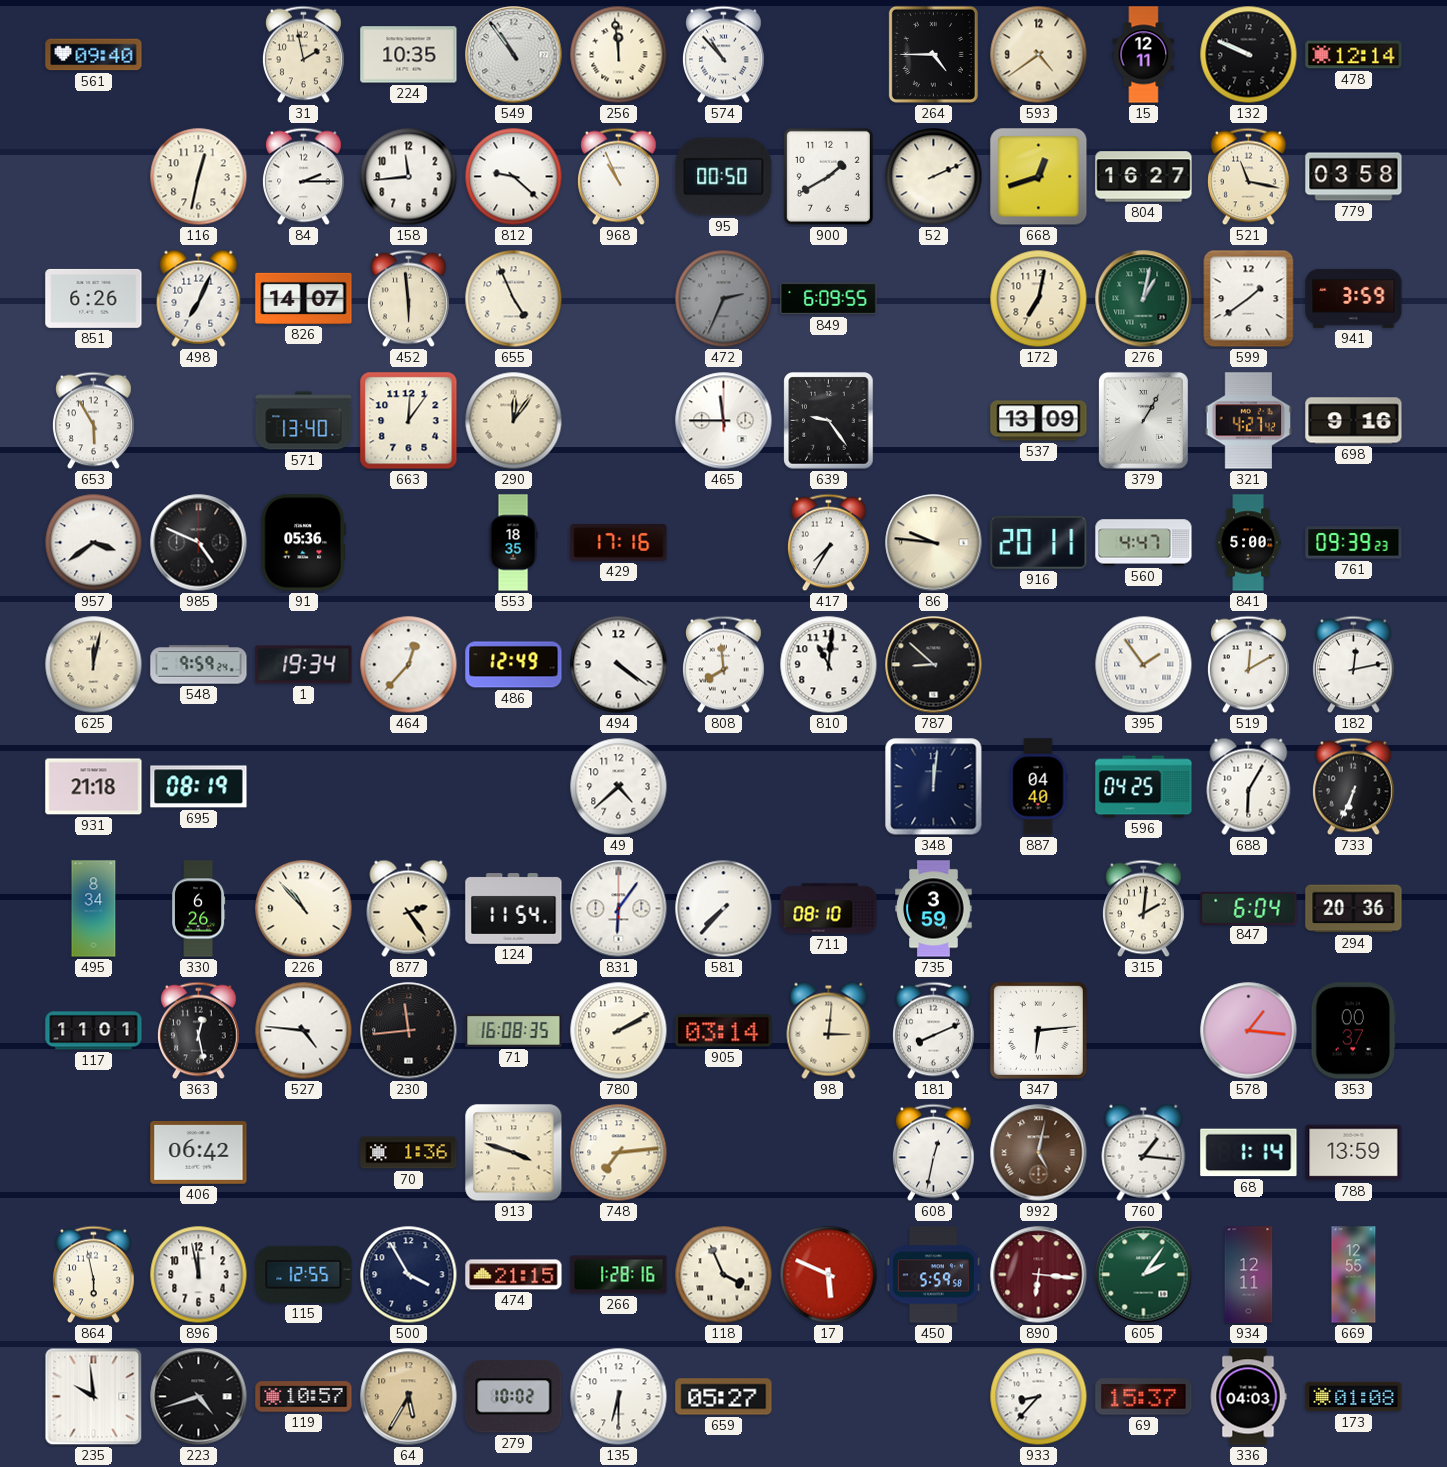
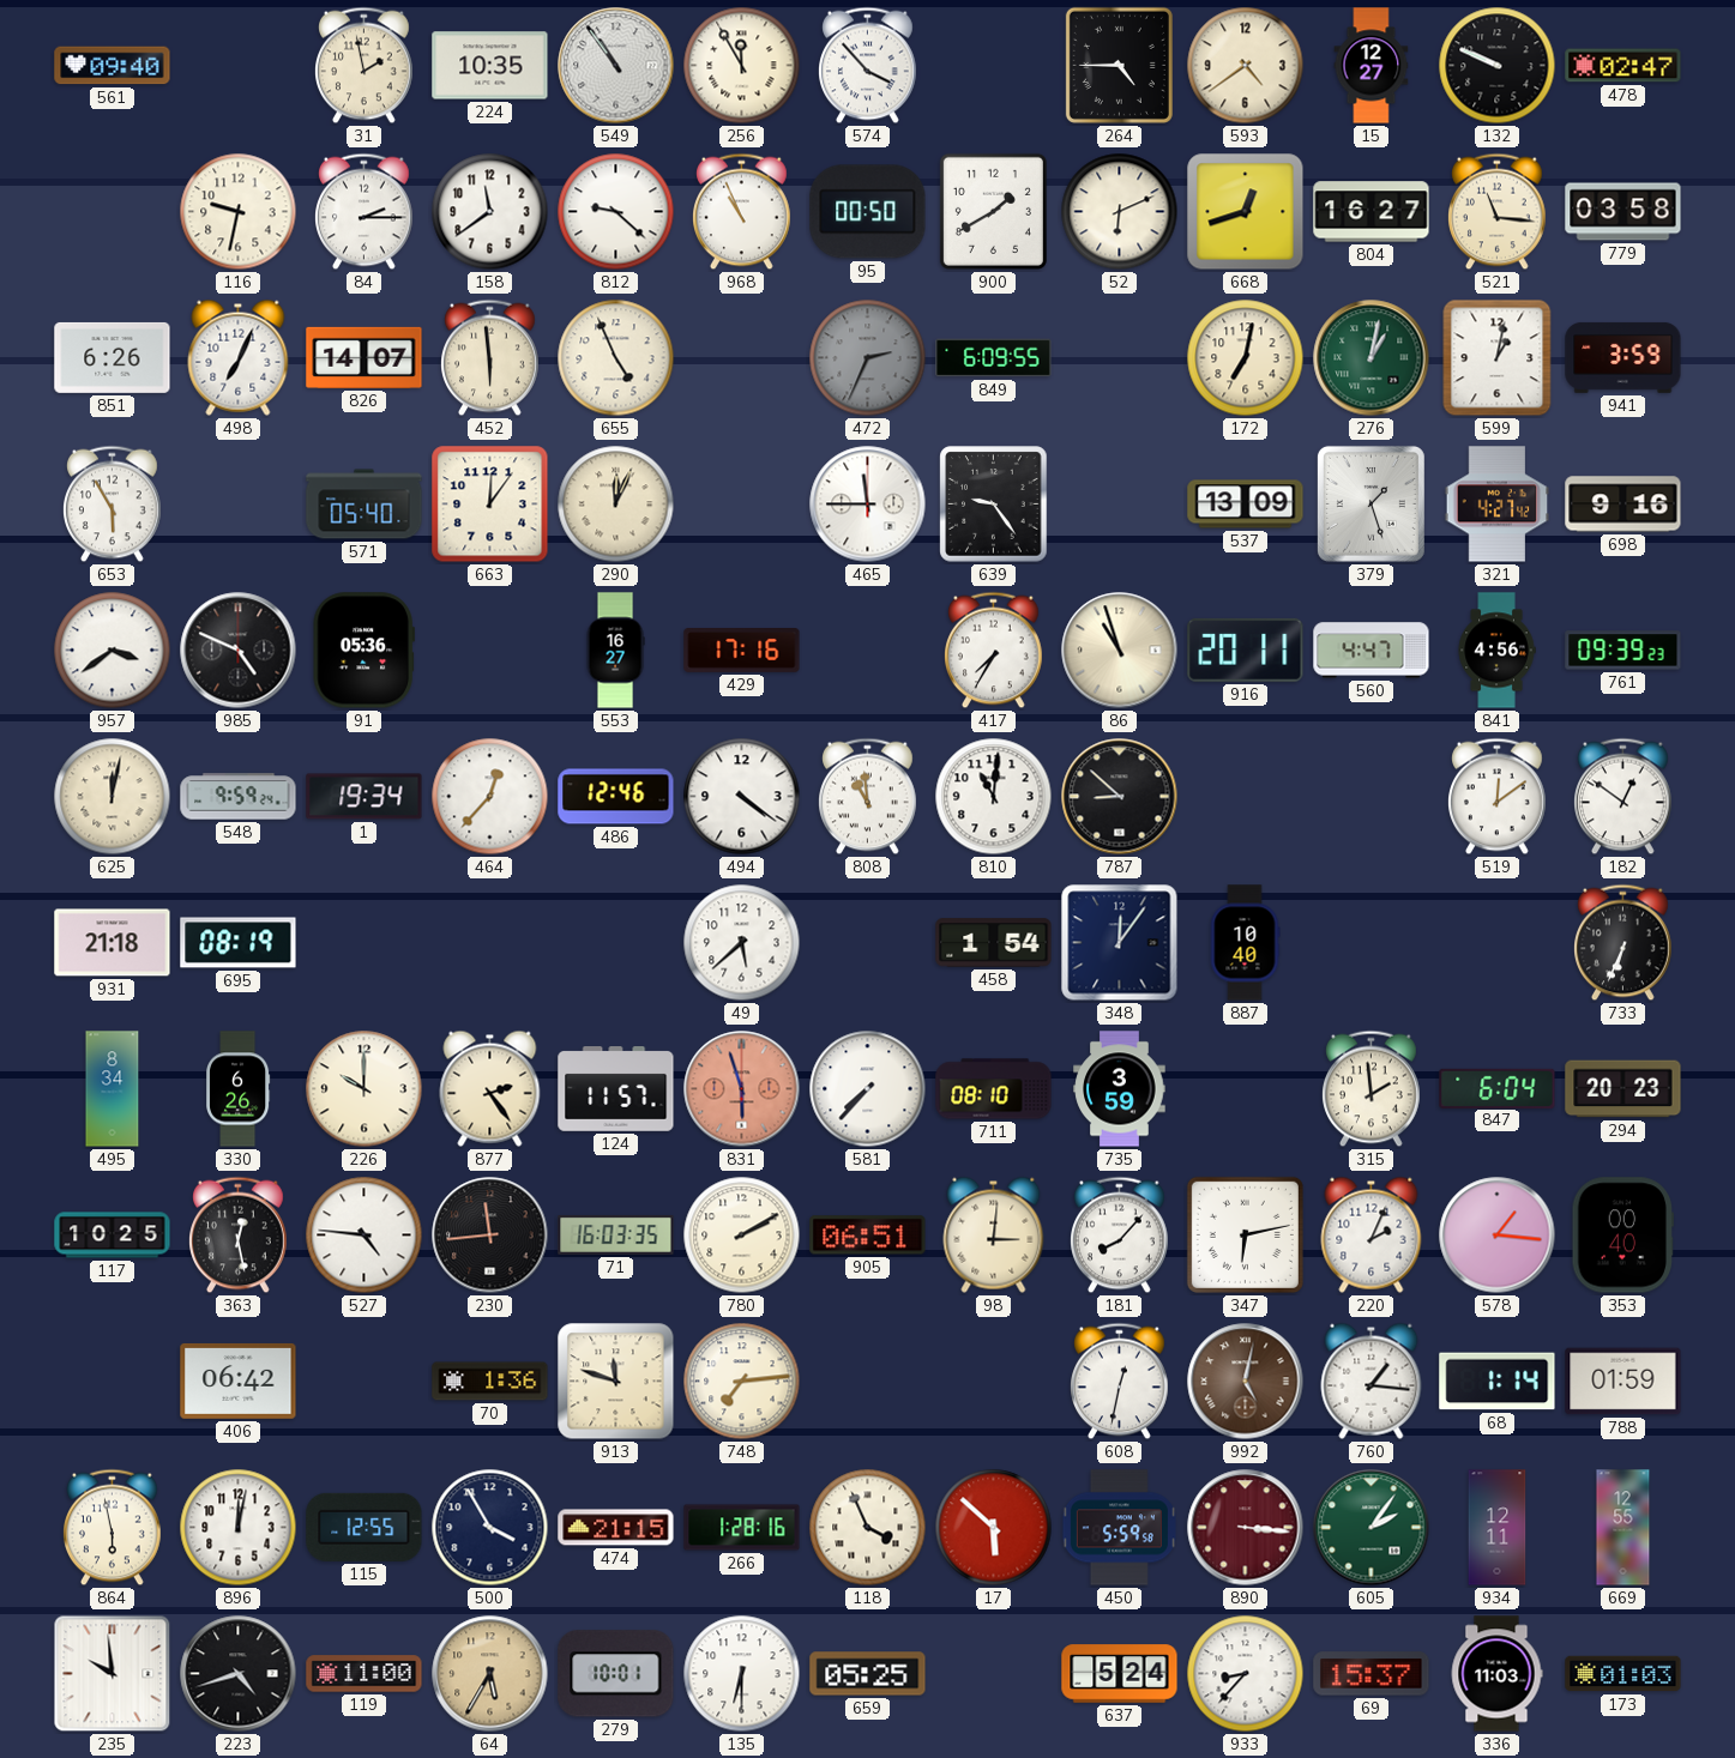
256: 11:59 -> 11:55
574: 10:53 -> 3:53
15: 12:11 -> 12:27
478: 12:14 -> 02:47
116: 12:32 -> 9:32
158: 11:44 -> 11:39
52: 2:11 -> 6:11
521: 11:17 -> 11:16
599: 1:39 -> 1:02
571: 13:40 -> 05:40
290: 12:06 -> 12:04
379: 1:05 -> 1:27
553: 18:35 -> 16:27
86: 9:46 -> 10:57
841: 5:00 -> 4:56
486: 12:49 -> 12:46
808: 7:59 -> 10:59
395: 1:54 -> none
519: 12:10 -> 12:09
182: 12:13 -> 12:51
49: 4:38 -> 5:38
458: none -> 1:54
348: 12:01 -> 12:06
887: 04:40 -> 10:40
596: 04:25 -> none
688: 6:05 -> none
226: 10:53 -> 10:00
124: 11:54 -> 11:57
831: 6:06 -> 5:57
831 dial: white -> salmon
315: 2:01 -> 1:59
294: 20:36 -> 20:23
117: 11:01 -> 10:25
71: 16:08 -> 16:03
905: 03:14 -> 06:51
181: 8:11 -> 8:07
347: 6:14 -> 6:13
220: none -> 2:04
353: 00:37 -> 00:40
913: 3:48 -> 11:48
788: 13:59 -> 01:59
896: 11:58 -> 12:02
17: 5:49 -> 5:52
890: 6:16 -> 3:16
119: 10:57 -> 11:00
279: 10:02 -> 10:01
659: 05:27 -> 05:25
637: none -> 5:24
336: 04:03 -> 11:03
173: 01:08 -> 01:03
